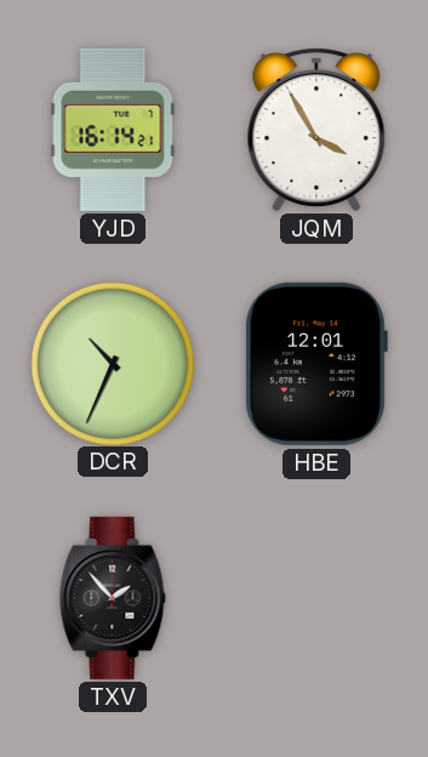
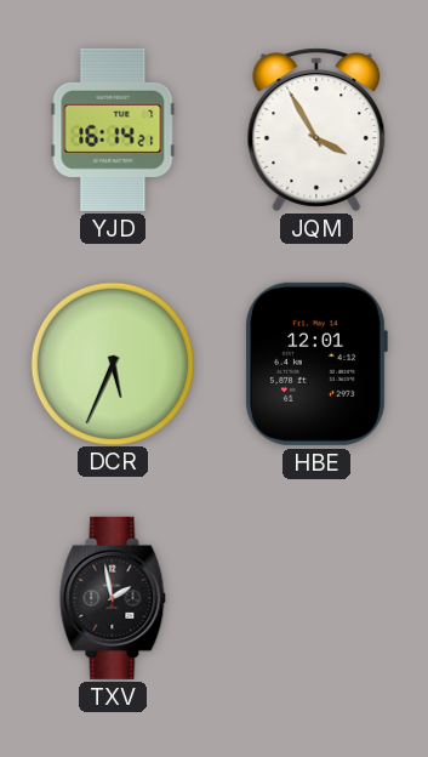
DCR: 10:34 -> 5:34
TXV: 1:53 -> 1:58
